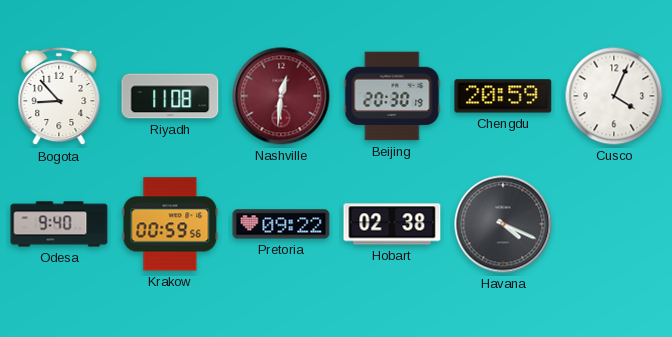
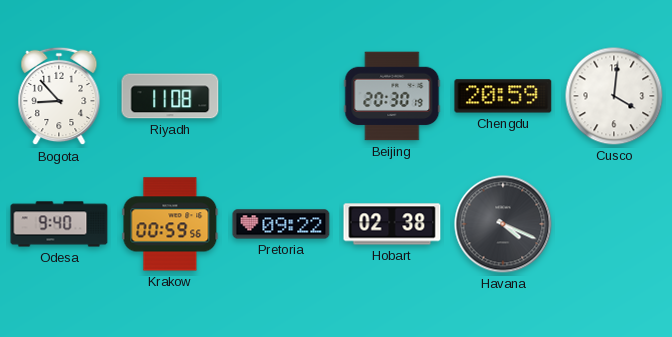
Nashville: 12:31 -> none
Cusco: 4:04 -> 4:01
